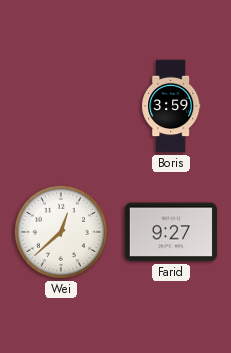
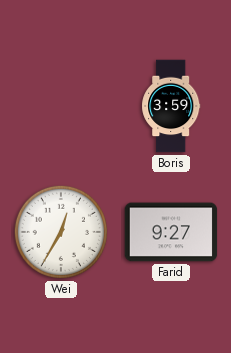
Wei: 12:38 -> 12:35
